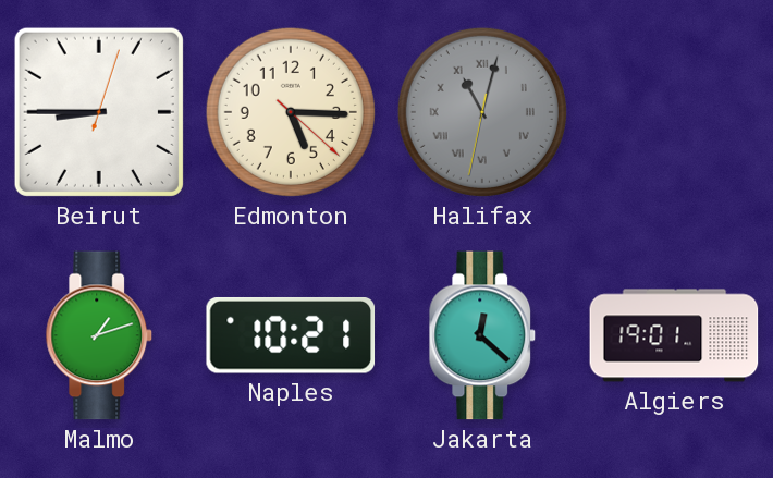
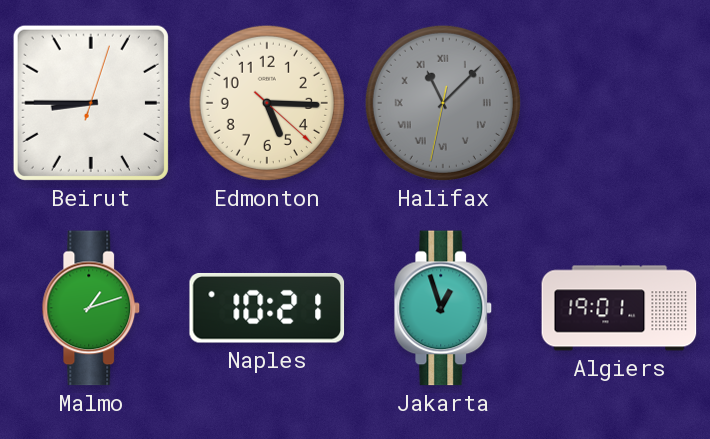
Halifax: 11:02 -> 11:07
Jakarta: 12:22 -> 12:57
